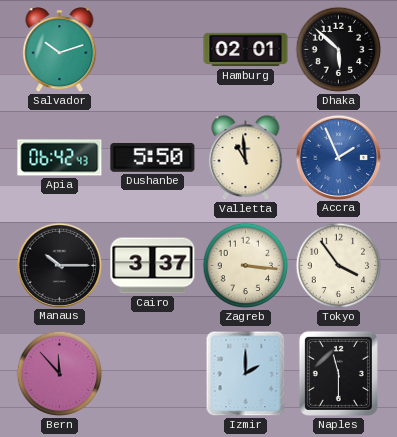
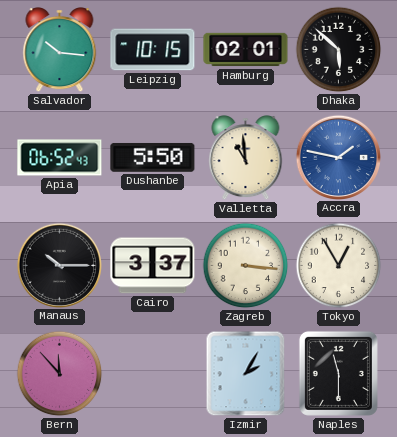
Salvador: 10:12 -> 10:16
Leipzig: none -> 10:15
Apia: 06:42 -> 06:52
Accra: 1:56 -> 1:47
Tokyo: 3:54 -> 12:55
Izmir: 2:00 -> 2:05
